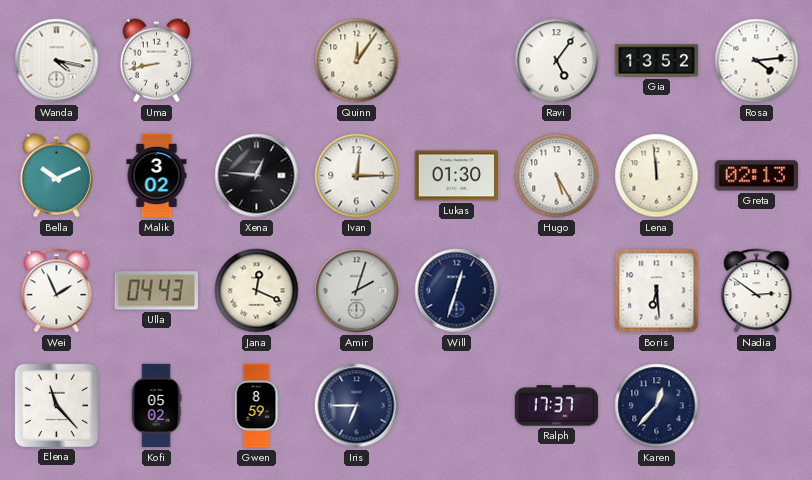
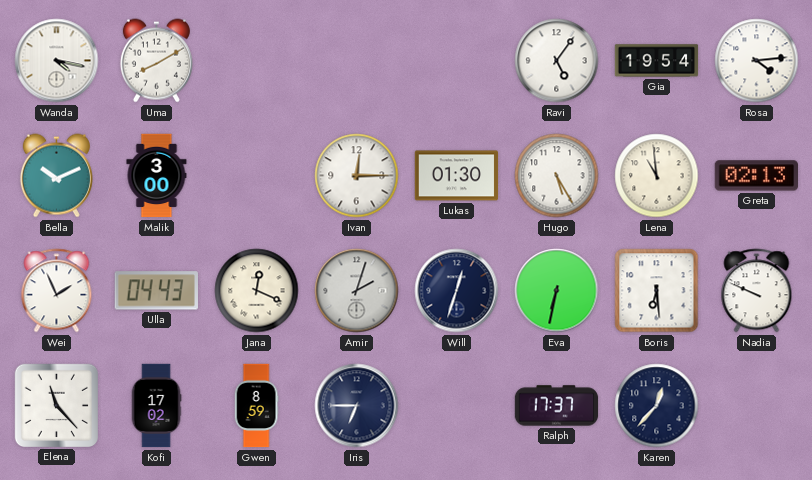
Uma: 8:43 -> 8:10
Quinn: 12:06 -> none
Gia: 13:52 -> 19:54
Malik: 3:02 -> 3:00
Xena: 12:46 -> none
Lena: 11:59 -> 10:59
Eva: none -> 6:32
Nadia: 2:51 -> 9:49
Kofi: 05:02 -> 17:02
